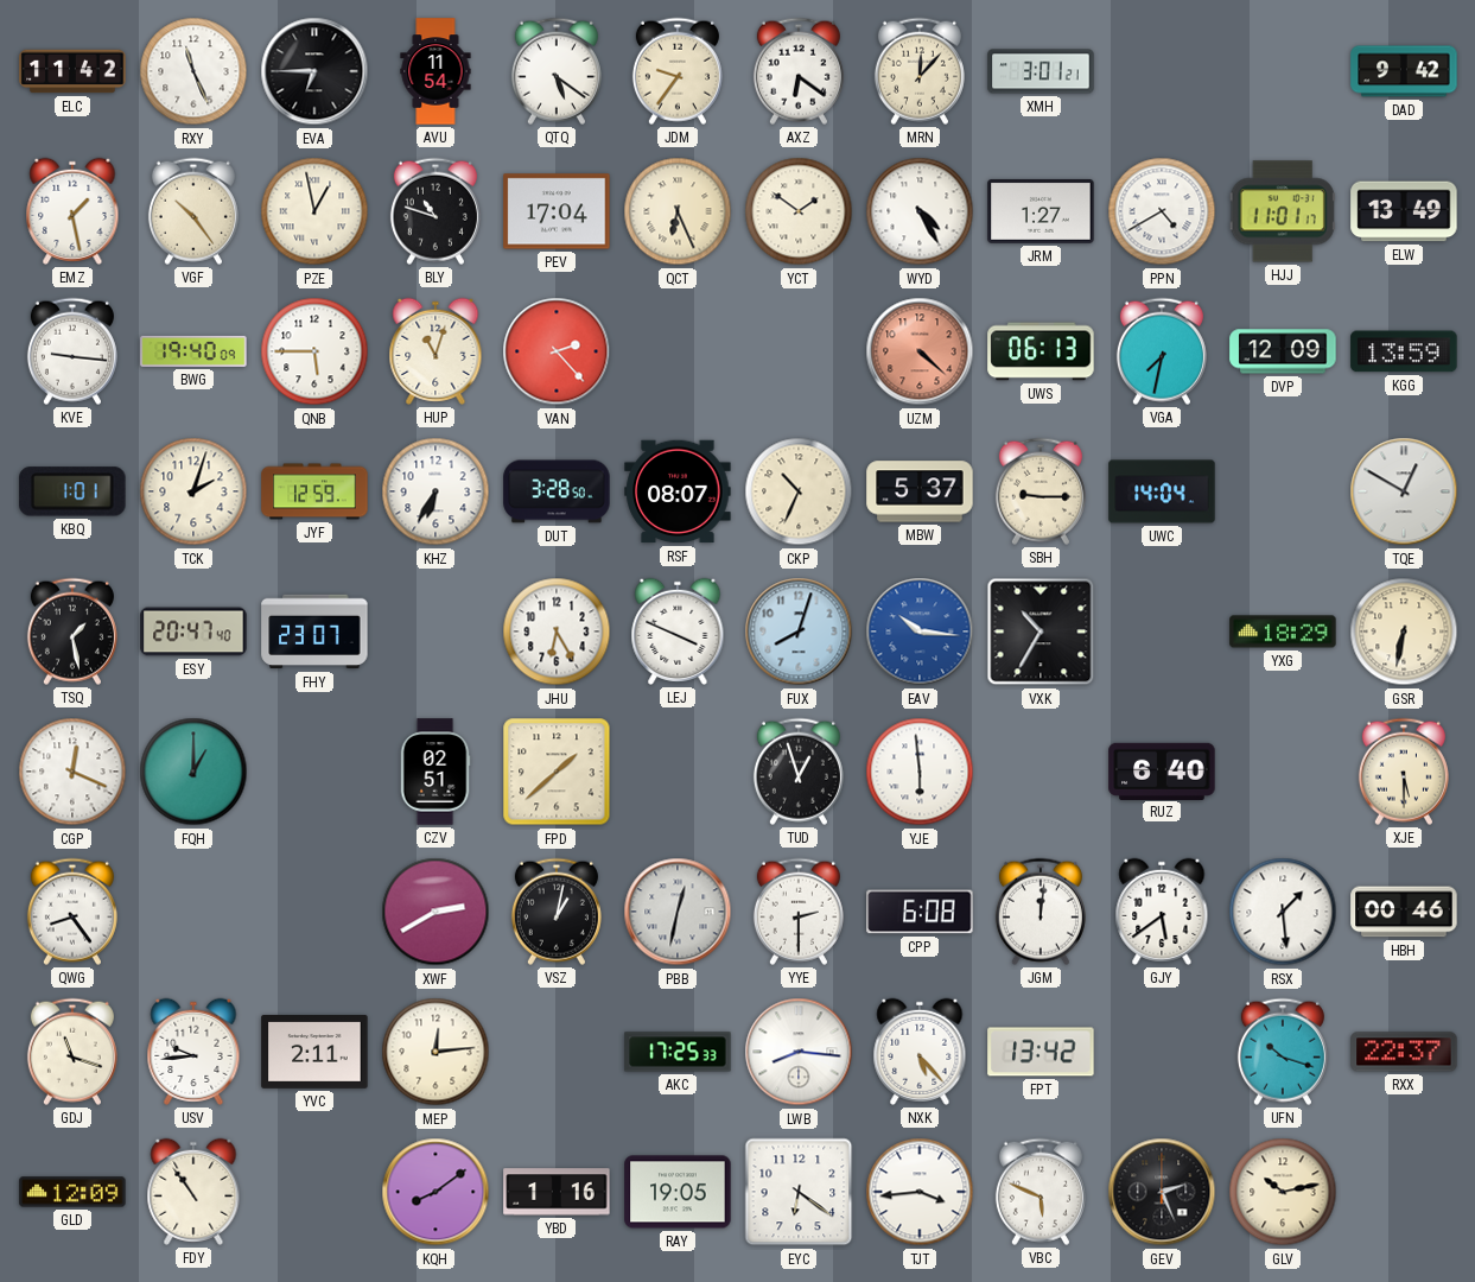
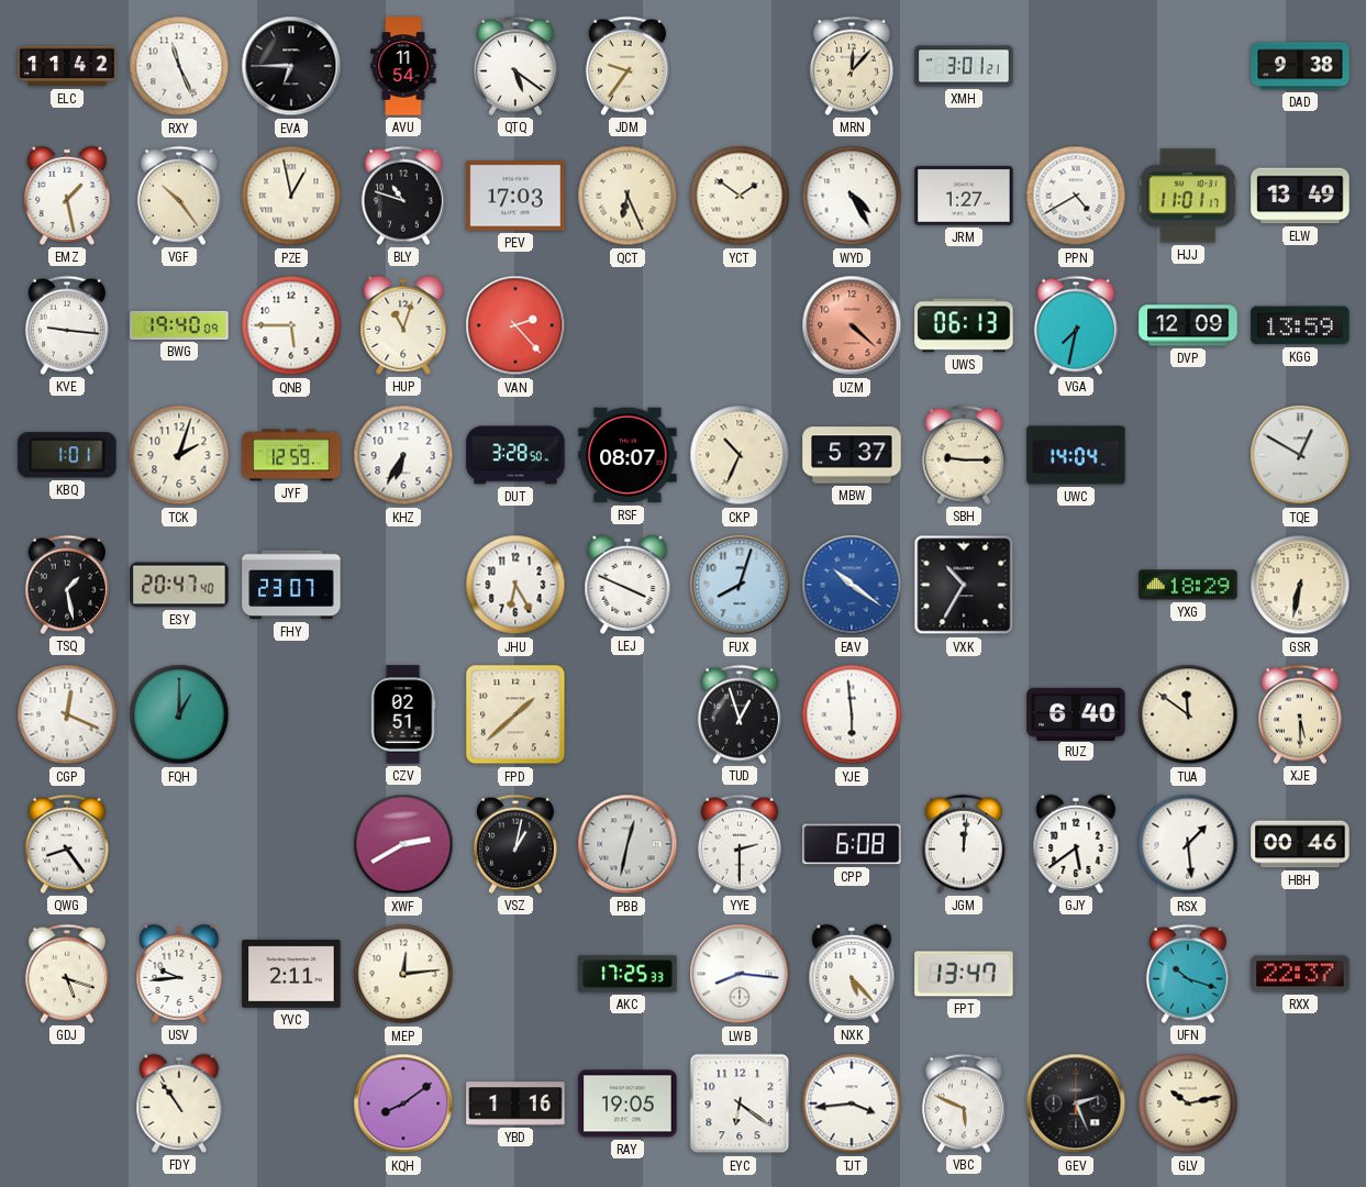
AXZ: 6:21 -> none
DAD: 9:42 -> 9:38
PEV: 17:04 -> 17:03
EAV: 10:16 -> 10:21
TUA: none -> 11:51
GDJ: 11:18 -> 5:18
FPT: 13:42 -> 13:47
GLD: 12:09 -> none
